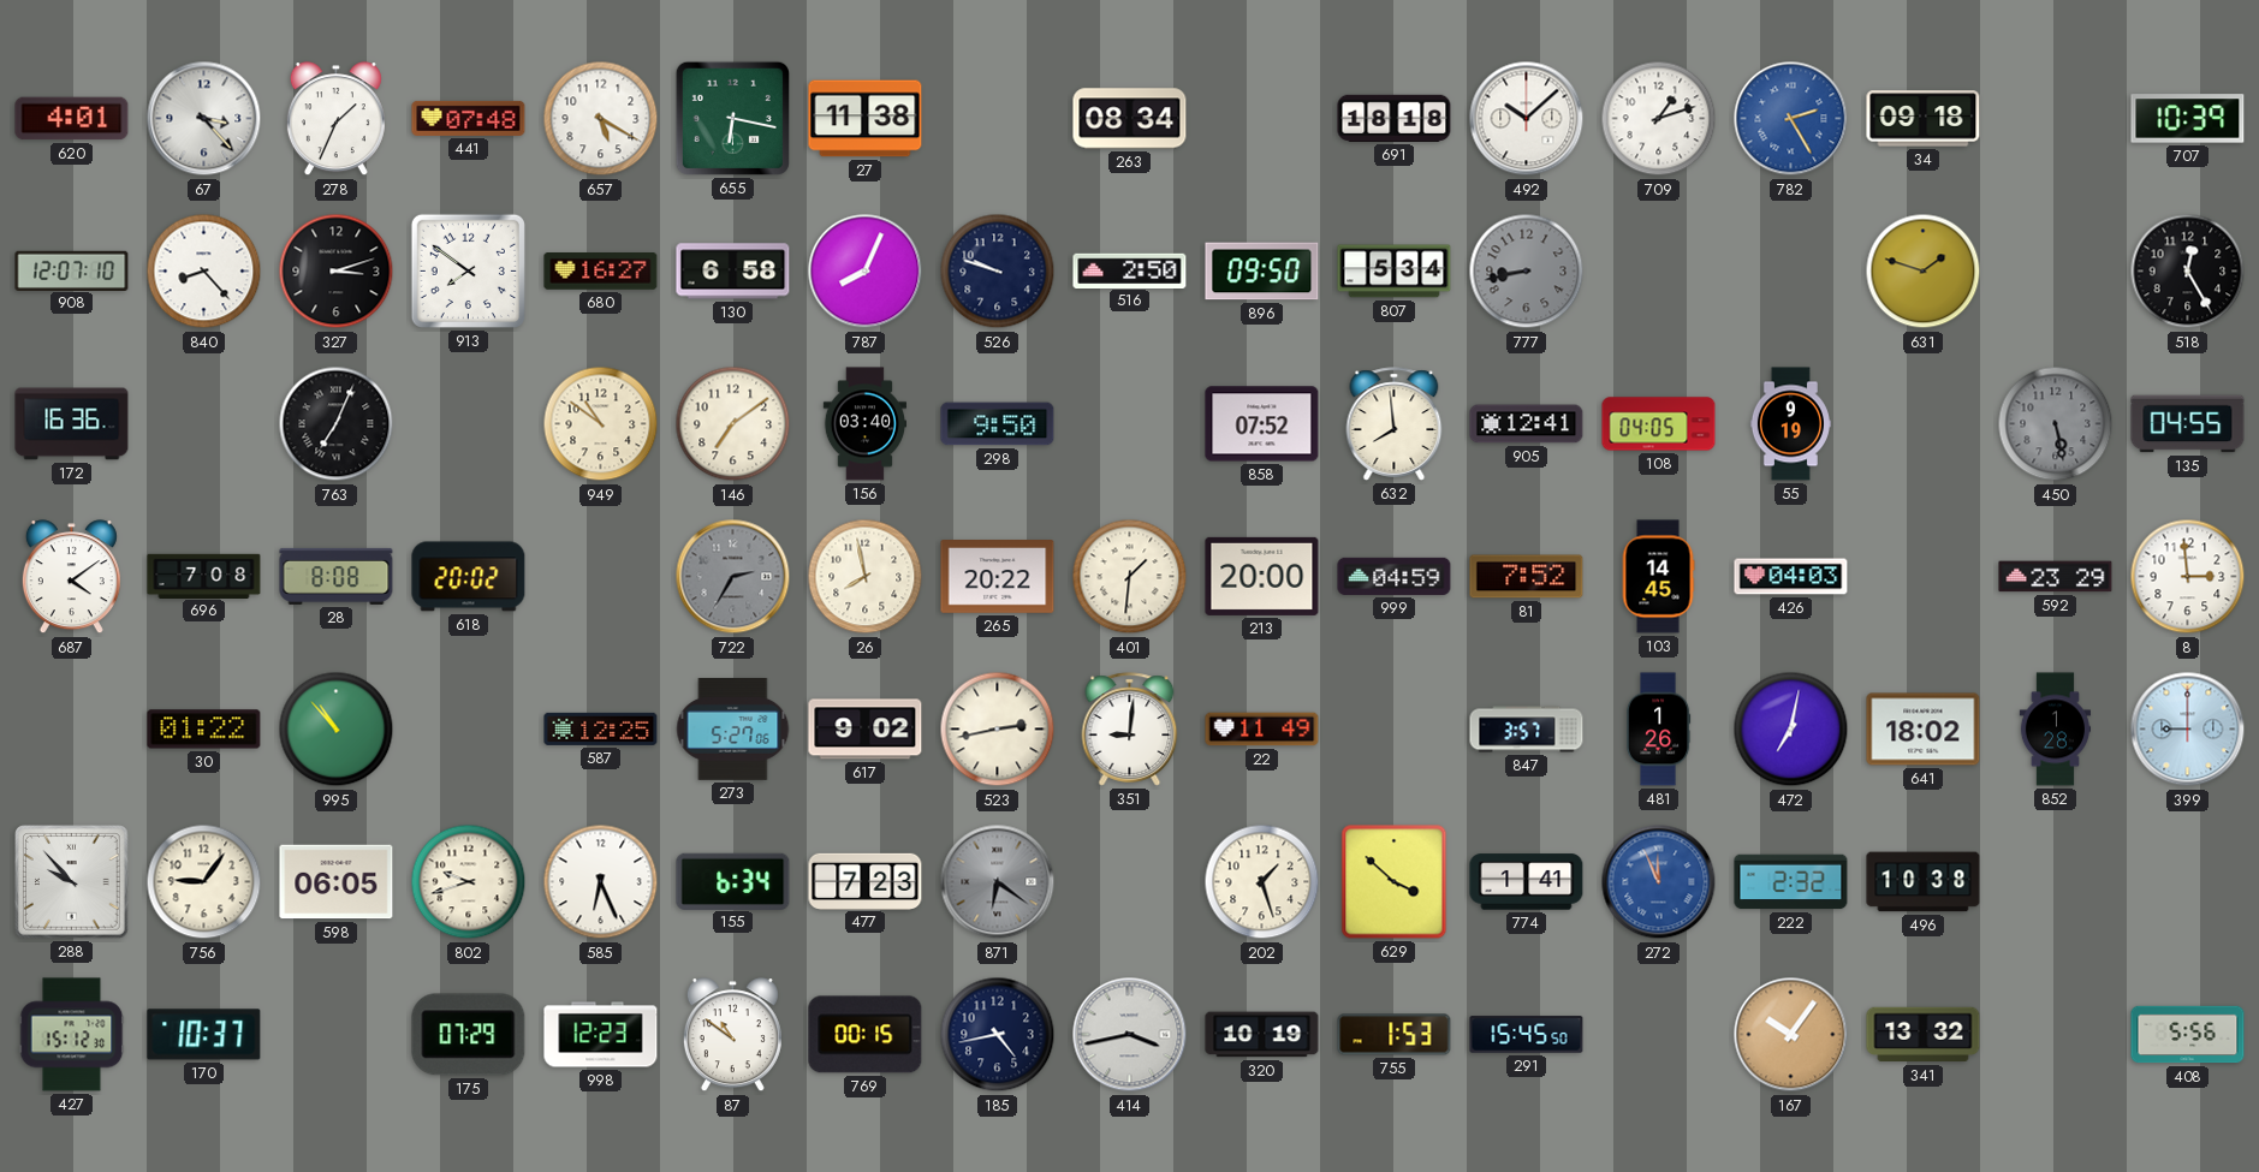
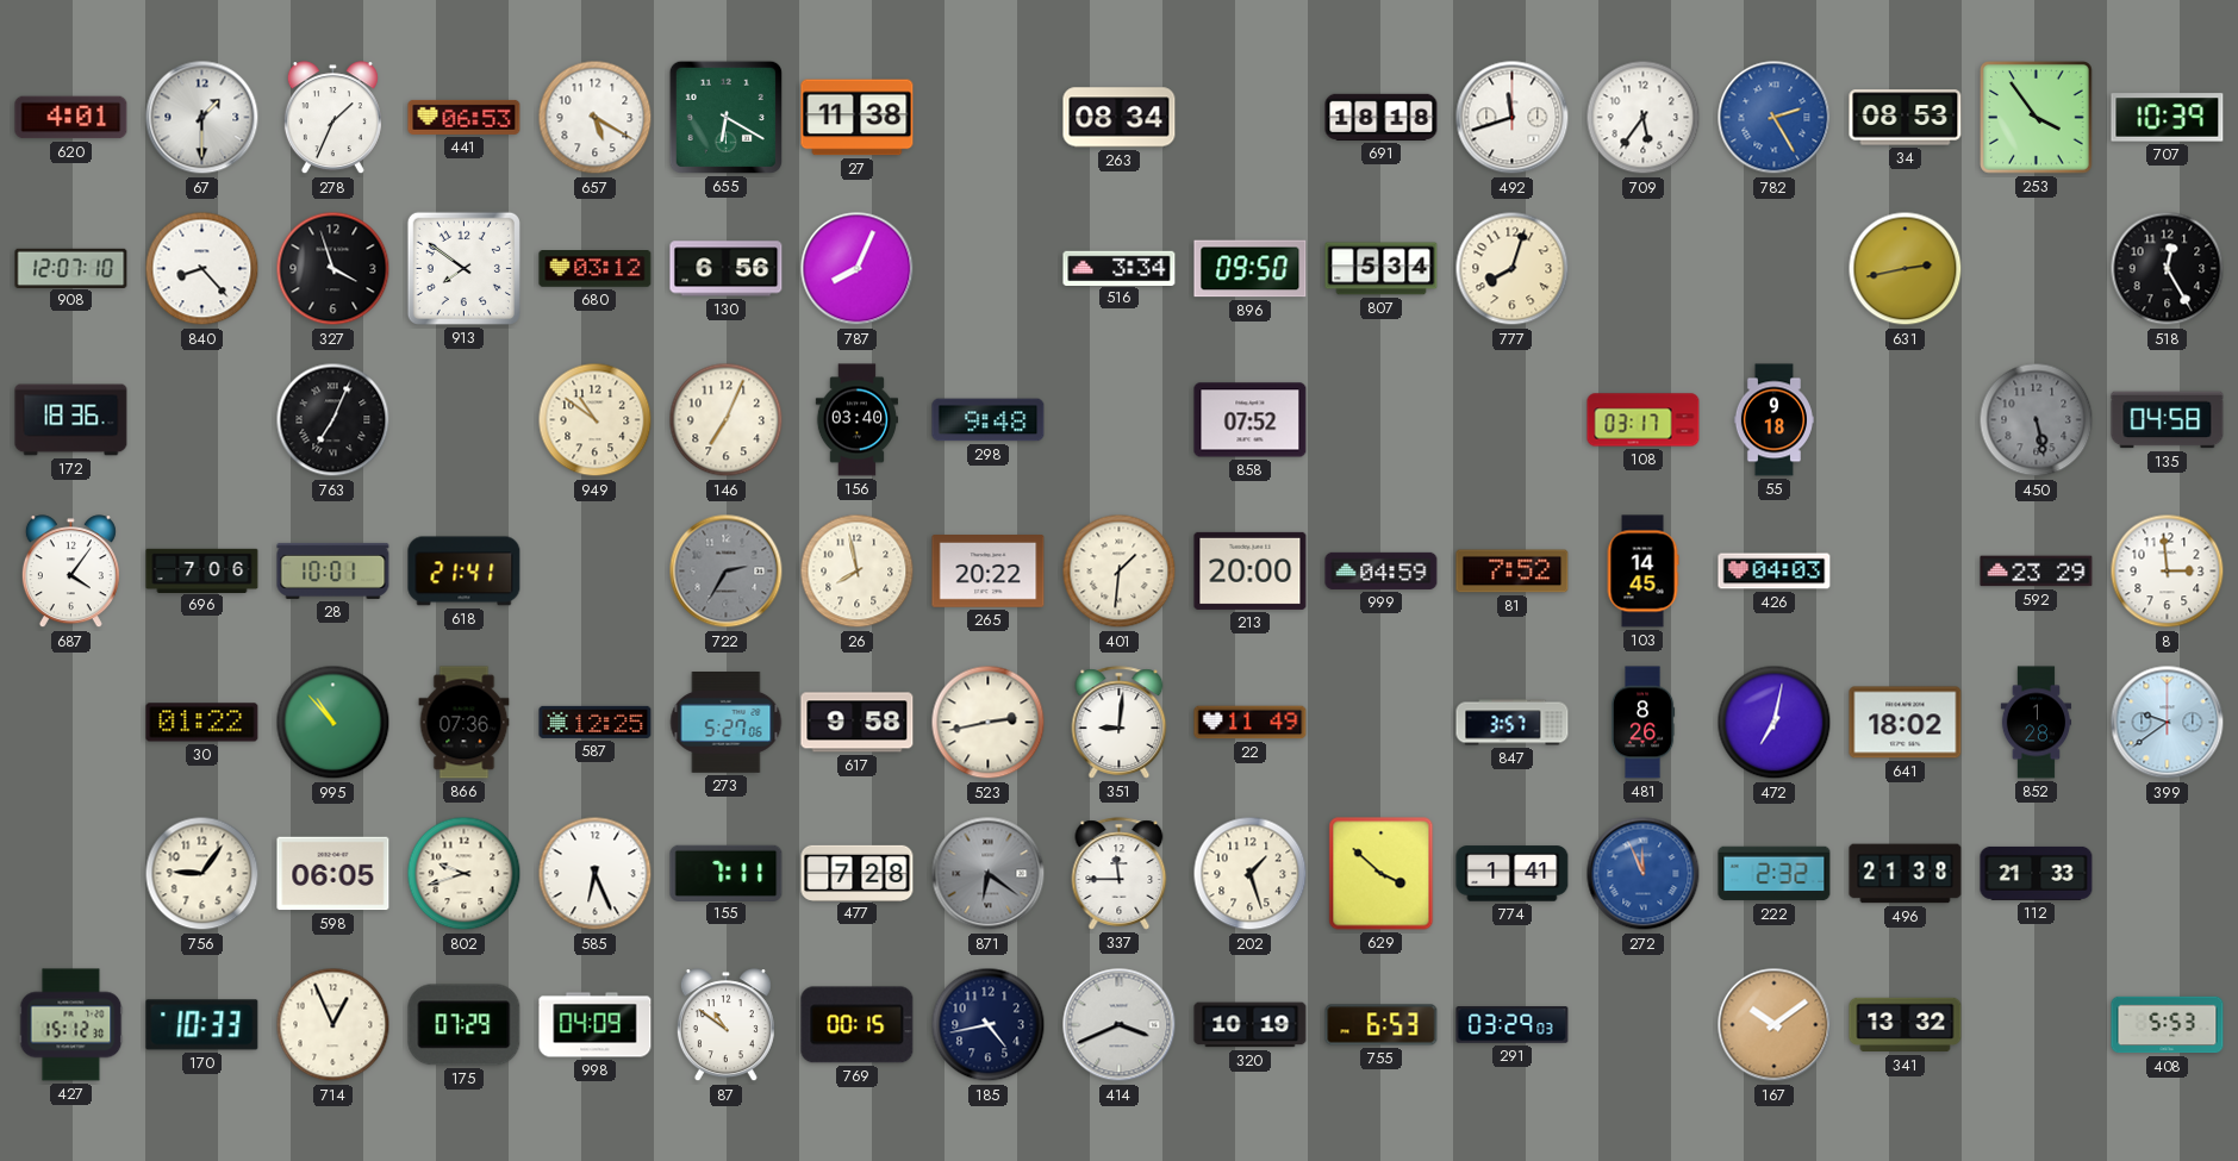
67: 3:23 -> 1:30
441: 07:48 -> 06:53
655: 6:17 -> 6:20
492: 10:08 -> 11:42
709: 1:12 -> 5:36
34: 09:18 -> 08:53
253: none -> 3:54
327: 3:12 -> 3:57
680: 16:27 -> 03:12
130: 6:58 -> 6:56
526: 9:48 -> none
516: 2:50 -> 3:34
777: 8:43 -> 8:03
777 dial: grey -> cream
631: 1:48 -> 2:43
172: 16:36 -> 18:36
146: 7:09 -> 7:04
298: 9:50 -> 9:48
632: 7:59 -> none
905: 12:41 -> none
108: 04:05 -> 03:17
55: 9:19 -> 9:18
135: 04:55 -> 04:58
687: 4:09 -> 4:06
696: 7:08 -> 7:06
28: 8:08 -> 10:01
618: 20:02 -> 21:41
866: none -> 07:36
617: 9:02 -> 9:58
481: 1:26 -> 8:26
399: 9:00 -> 9:39
288: 9:53 -> none
155: 6:34 -> 7:11
477: 7:23 -> 7:28
337: none -> 11:45
496: 10:38 -> 21:38
112: none -> 21:33
170: 10:37 -> 10:33
714: none -> 12:56
998: 12:23 -> 04:09
414: 3:43 -> 3:41
755: 1:53 -> 6:53
291: 15:45 -> 03:29
167: 10:06 -> 10:09
408: 5:56 -> 5:53
